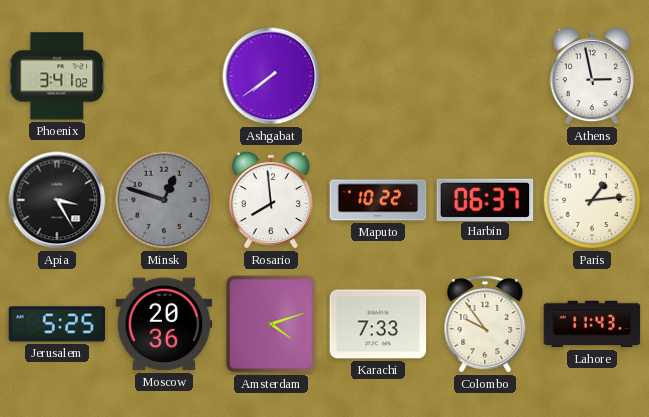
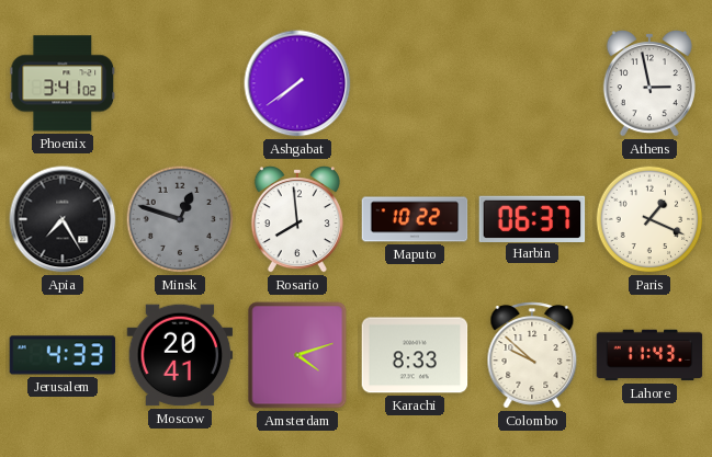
Apia: 3:25 -> 7:25
Paris: 1:14 -> 1:19
Jerusalem: 5:25 -> 4:33
Moscow: 20:36 -> 20:41
Karachi: 7:33 -> 8:33
Colombo: 9:54 -> 9:52
